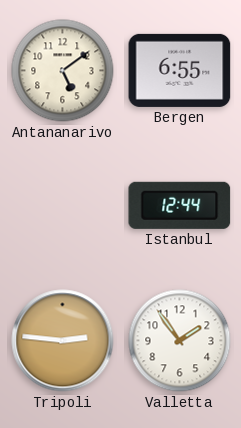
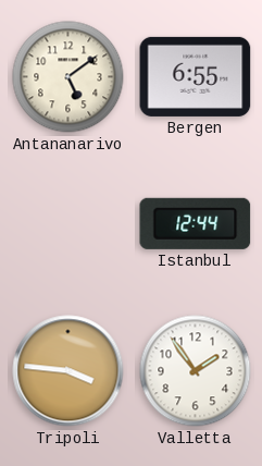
Tripoli: 2:46 -> 3:46
